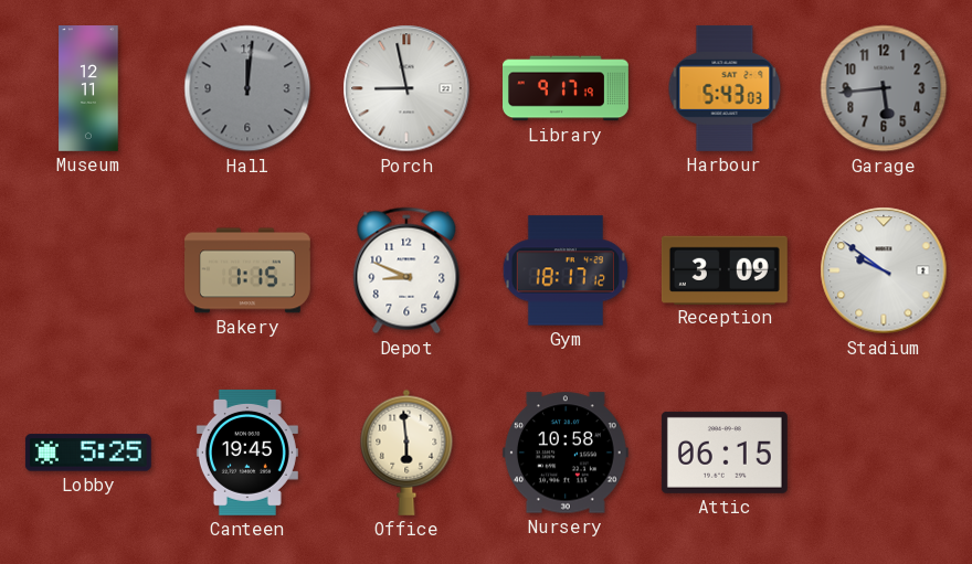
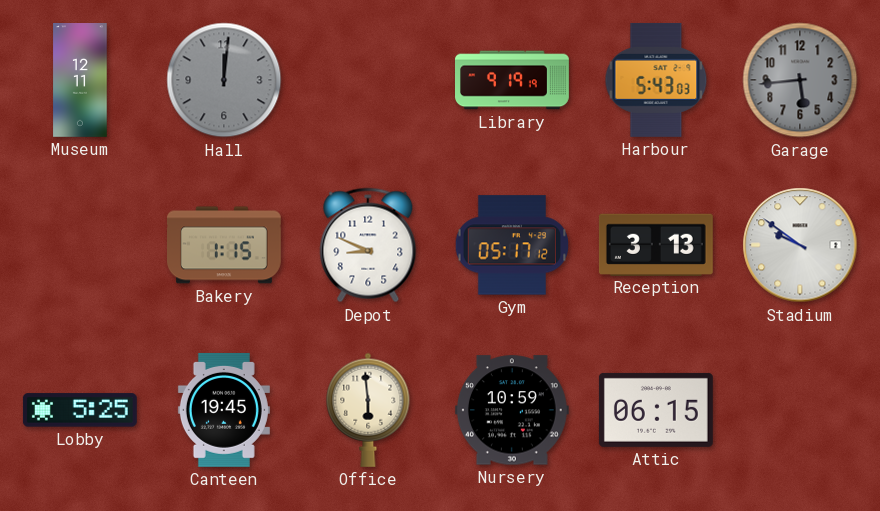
Porch: 8:58 -> none
Library: 9:17 -> 9:19
Gym: 18:17 -> 05:17
Reception: 3:09 -> 3:13
Nursery: 10:58 -> 10:59
